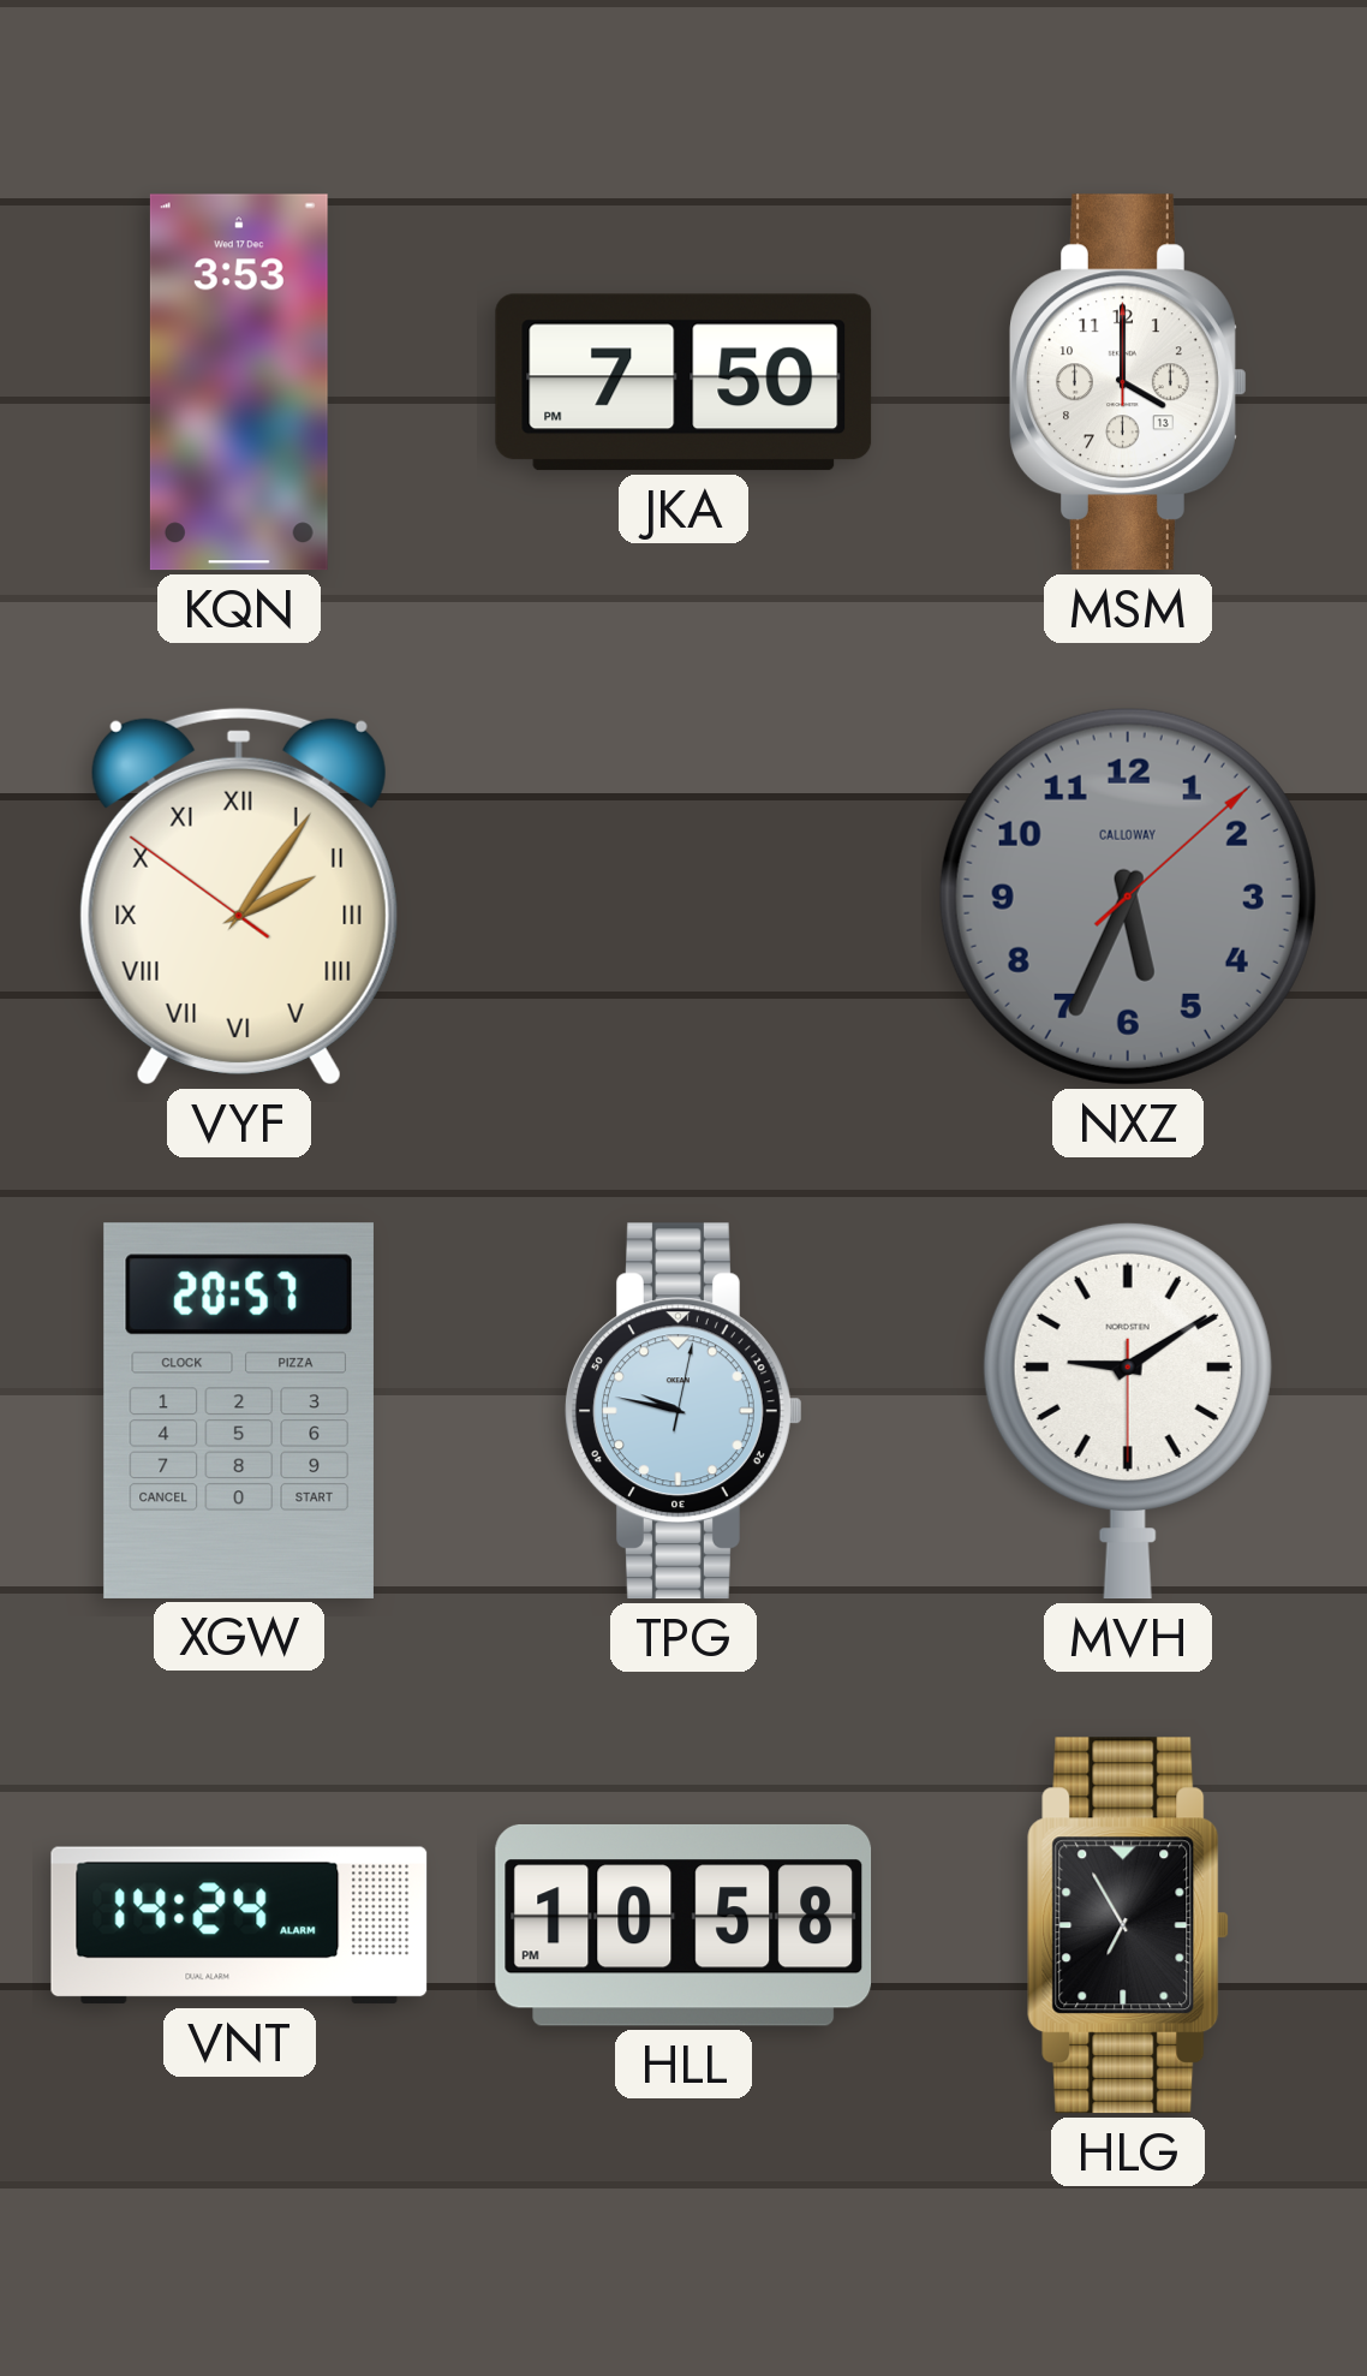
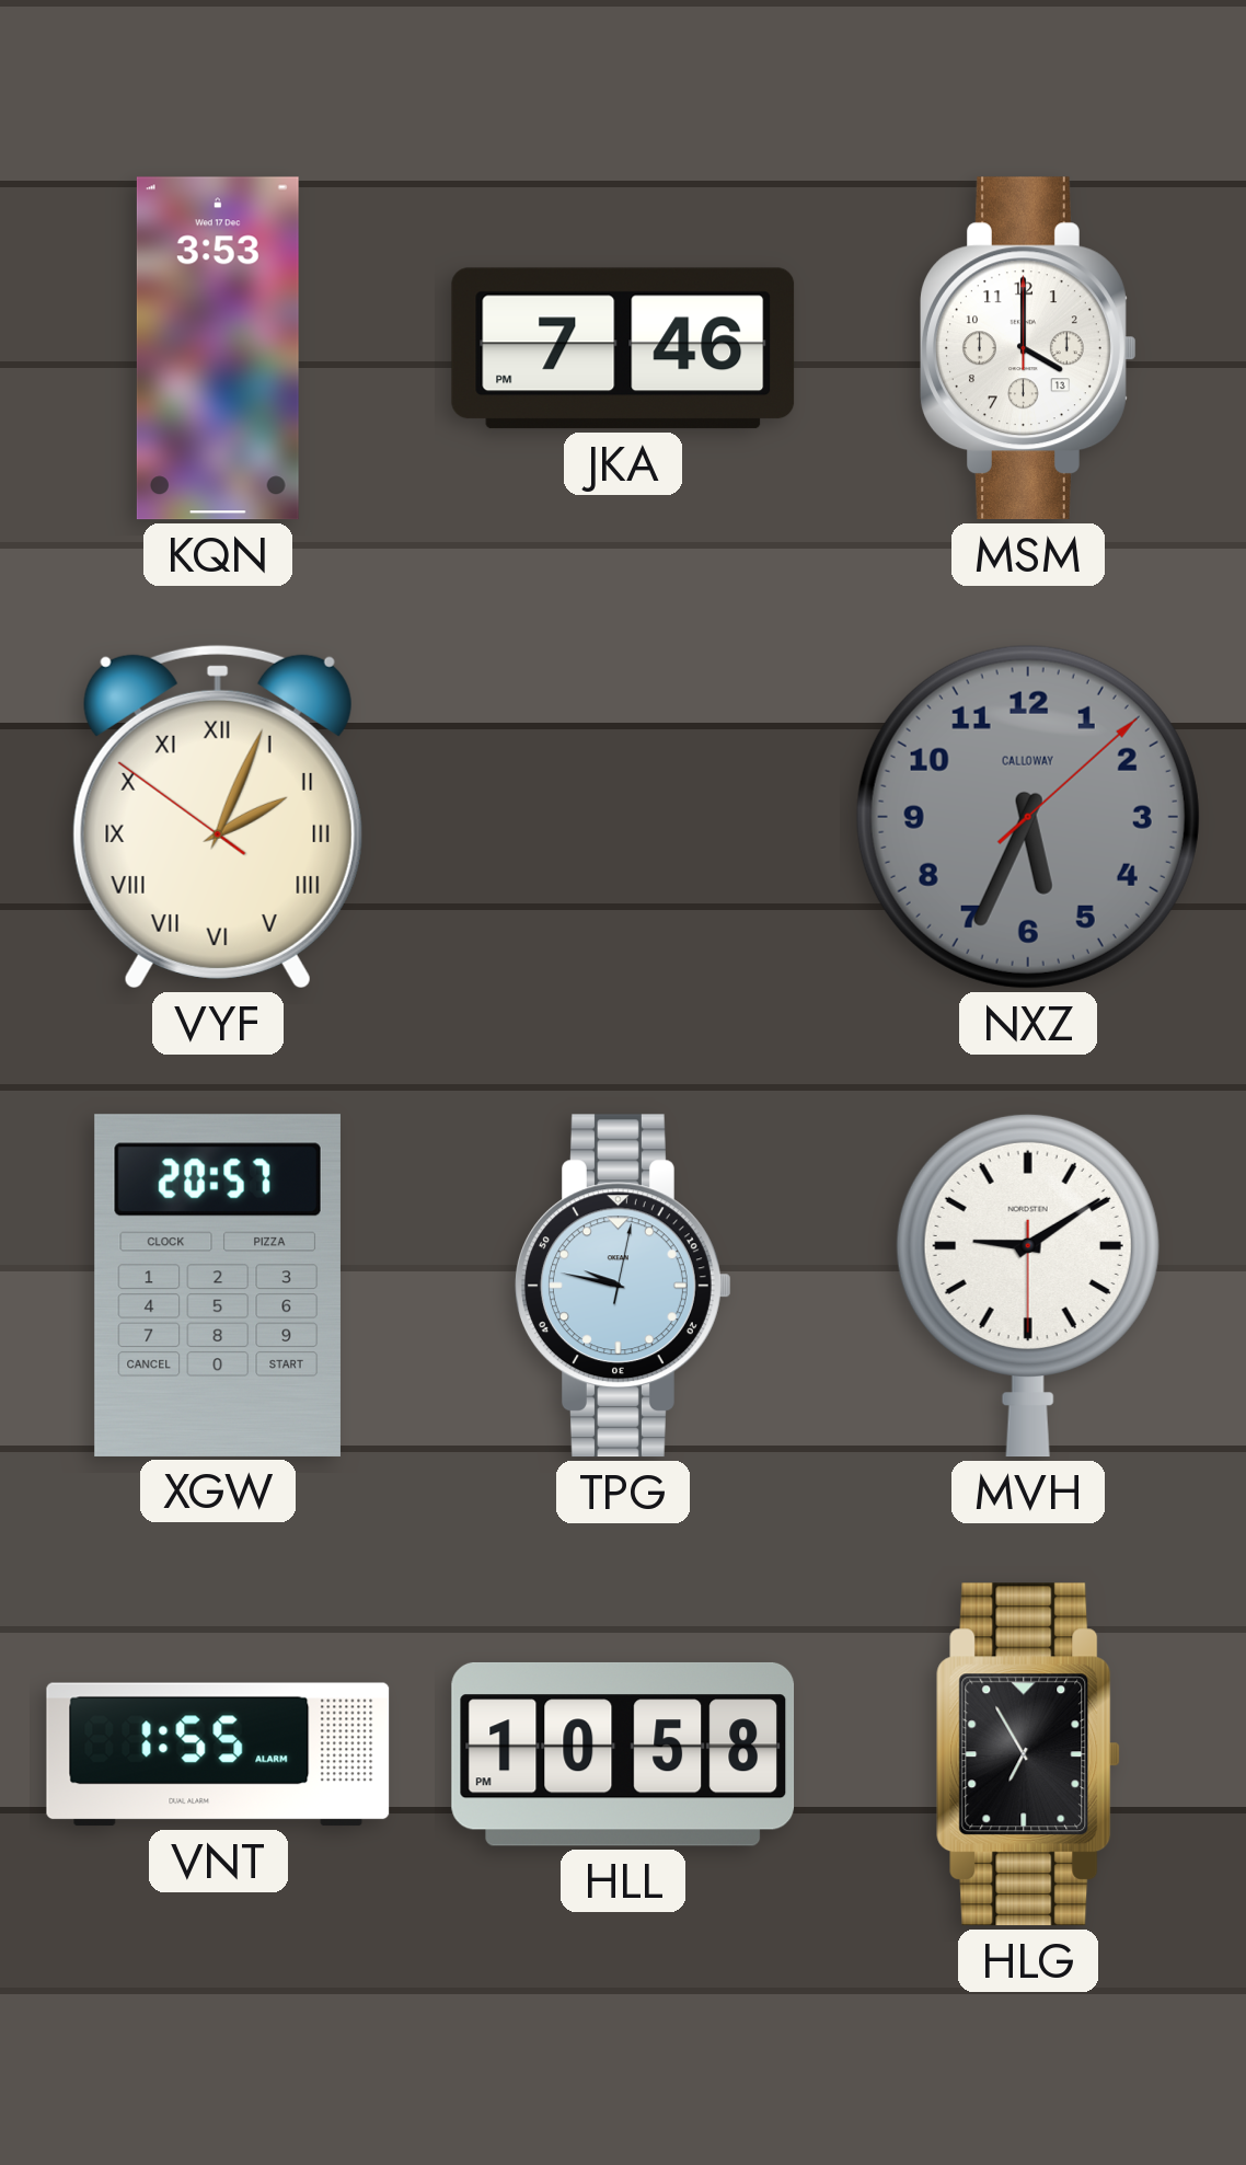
JKA: 7:50 -> 7:46
VYF: 2:05 -> 2:03
VNT: 14:24 -> 1:55
